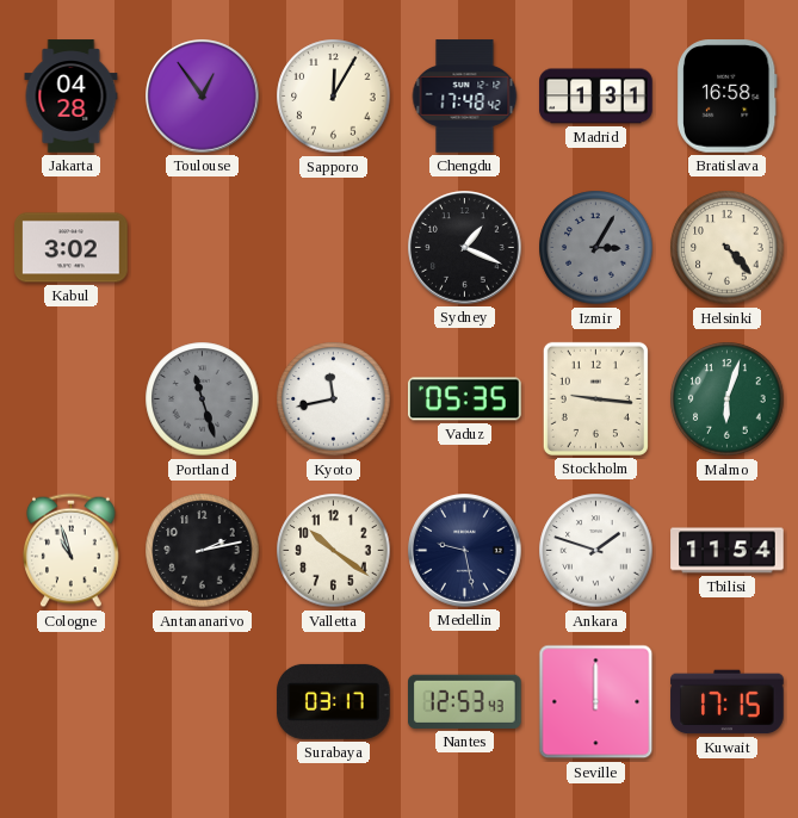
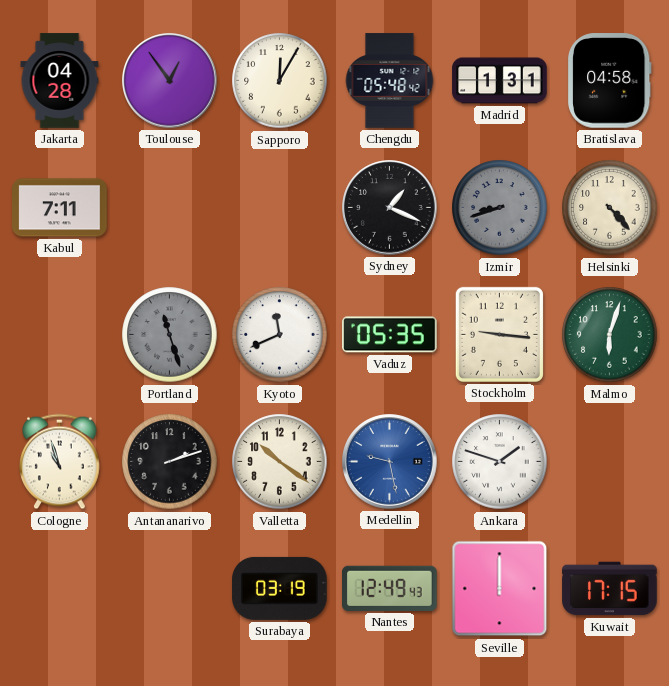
Chengdu: 17:48 -> 05:48
Bratislava: 16:58 -> 04:58
Kabul: 3:02 -> 7:11
Izmir: 3:05 -> 8:42
Kyoto: 11:43 -> 11:41
Antananarivo: 2:13 -> 2:12
Medellin dial: navy -> blue
Tbilisi: 11:54 -> none
Surabaya: 03:17 -> 03:19
Nantes: 12:53 -> 12:49
